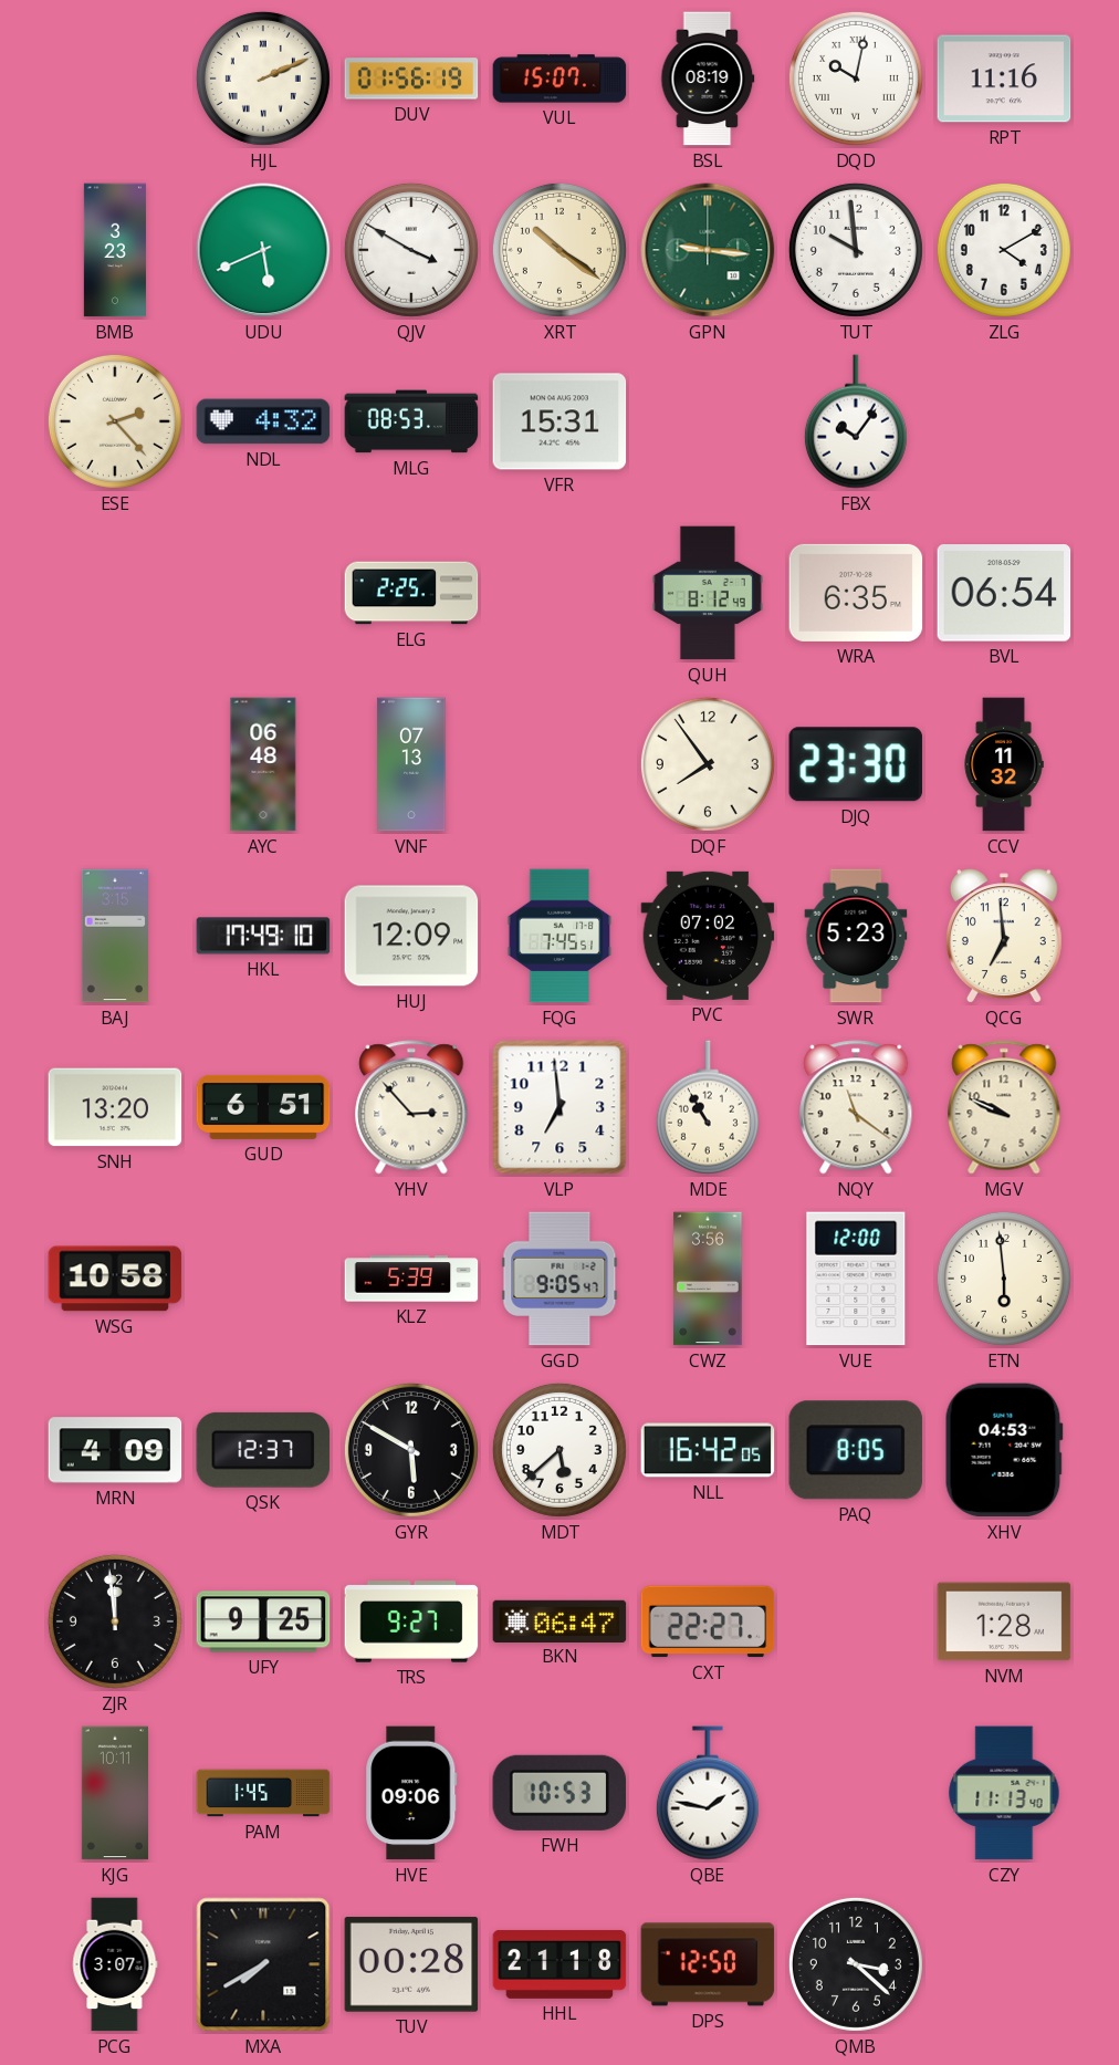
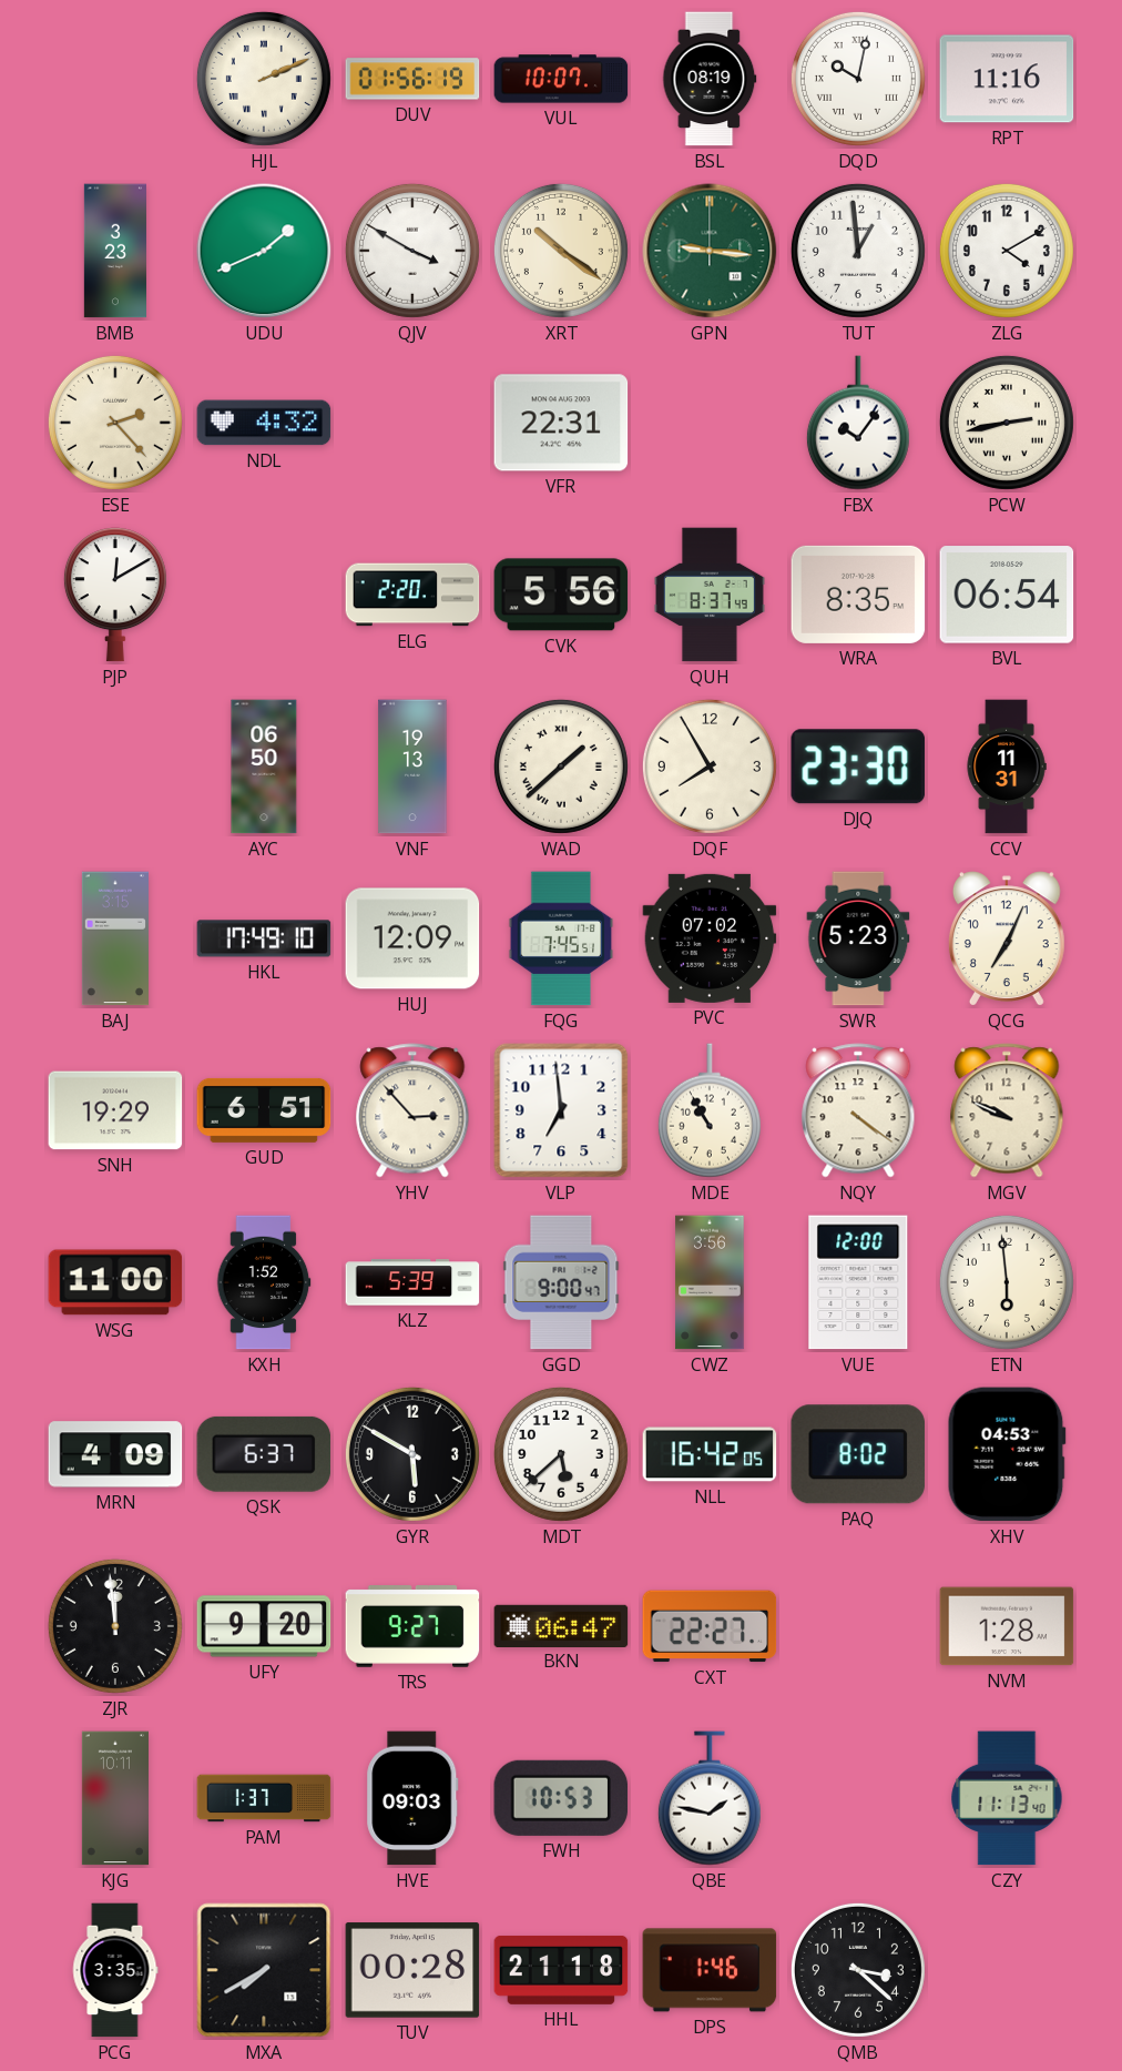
VUL: 15:07 -> 10:07
UDU: 5:41 -> 1:41
TUT: 9:59 -> 12:59
MLG: 08:53 -> none
VFR: 15:31 -> 22:31
PCW: none -> 2:43
PJP: none -> 12:10
ELG: 2:25 -> 2:20
CVK: none -> 5:56
QUH: 8:12 -> 8:37
WRA: 6:35 -> 8:35
AYC: 06:48 -> 06:50
VNF: 07:13 -> 19:13
WAD: none -> 1:38
DQF: 7:54 -> 7:55
CCV: 11:32 -> 11:31
QCG: 6:59 -> 7:04
SNH: 13:20 -> 19:29
NQY: 11:21 -> 4:21
WSG: 10:58 -> 11:00
KXH: none -> 1:52
GGD: 9:05 -> 9:00
QSK: 12:37 -> 6:37
PAQ: 8:05 -> 8:02
UFY: 9:25 -> 9:20
PAM: 1:45 -> 1:37
HVE: 09:06 -> 09:03
PCG: 3:07 -> 3:35
DPS: 12:50 -> 1:46
